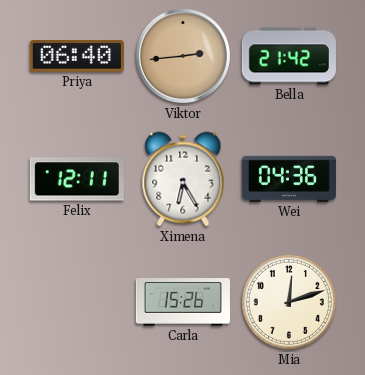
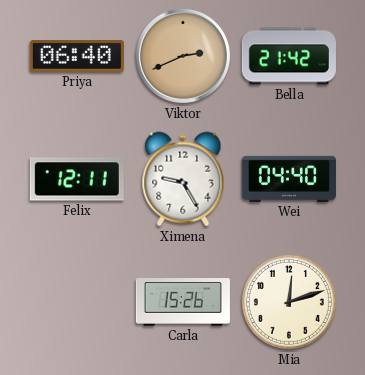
Viktor: 2:44 -> 2:41
Ximena: 6:25 -> 9:25
Wei: 04:36 -> 04:40
